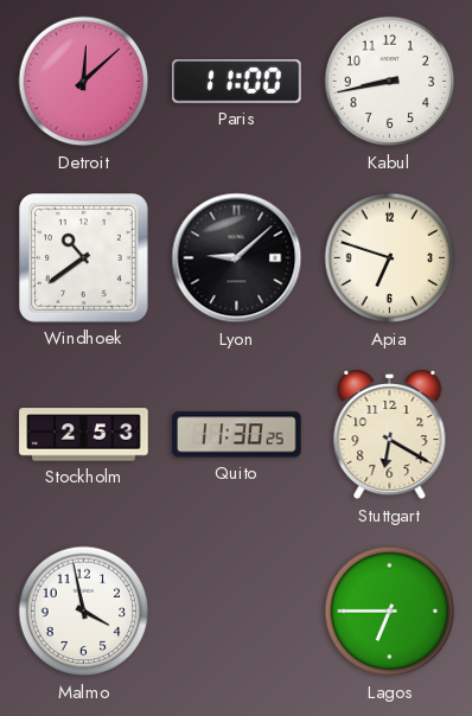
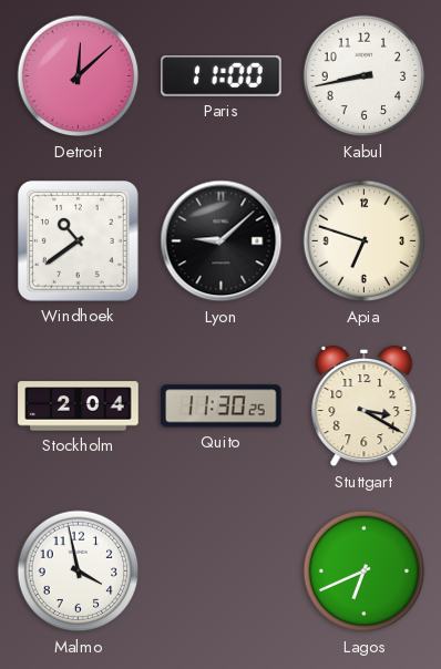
Stockholm: 2:53 -> 2:04
Stuttgart: 6:20 -> 3:20
Lagos: 6:45 -> 6:41
